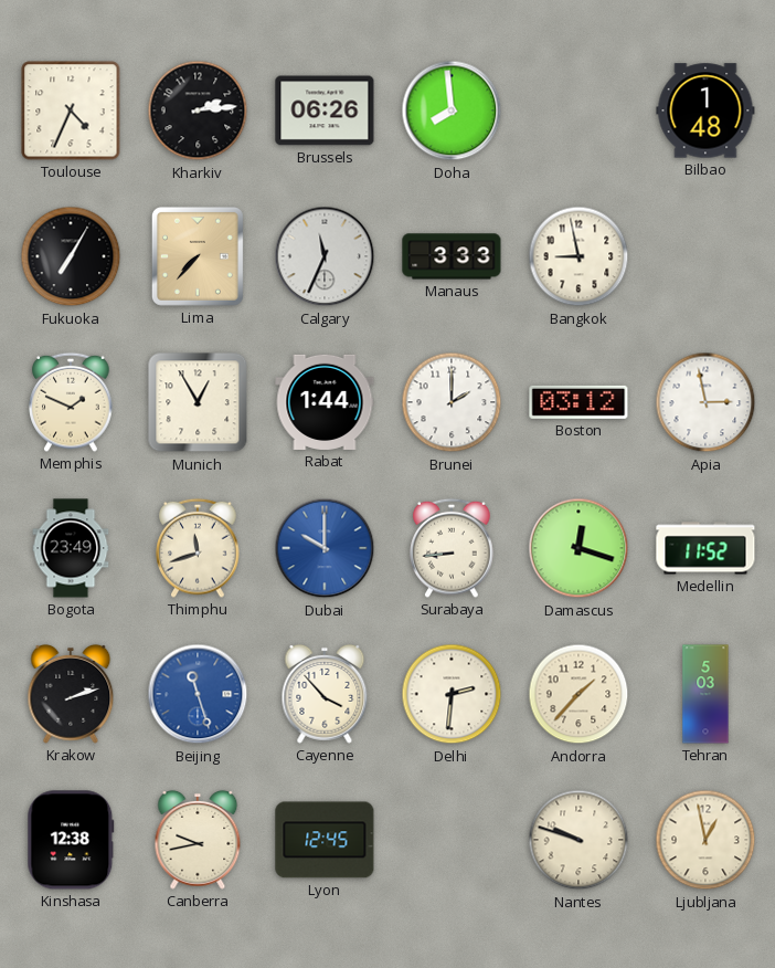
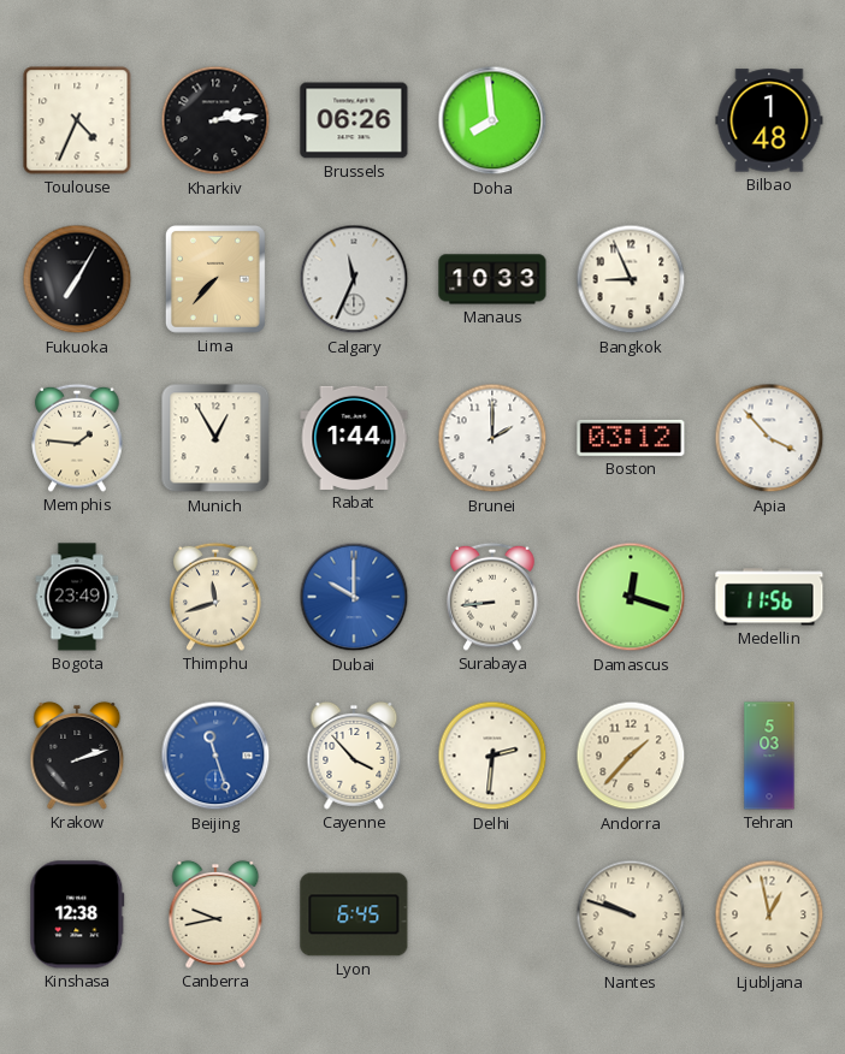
Manaus: 3:33 -> 10:33
Bangkok: 8:58 -> 8:56
Memphis: 1:49 -> 1:46
Apia: 2:58 -> 3:53
Medellin: 11:52 -> 11:56
Lyon: 12:45 -> 6:45
